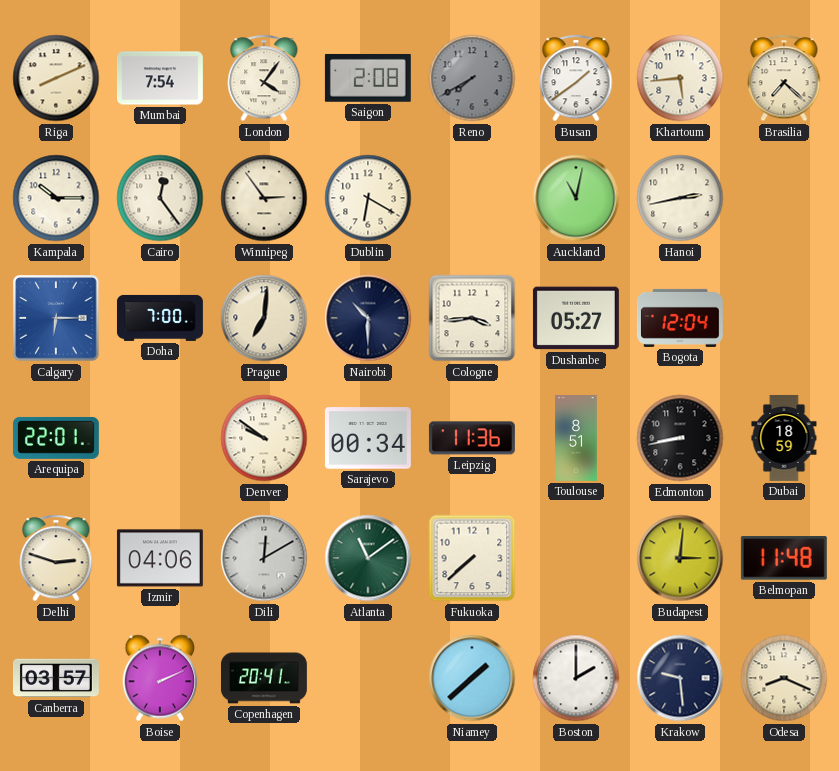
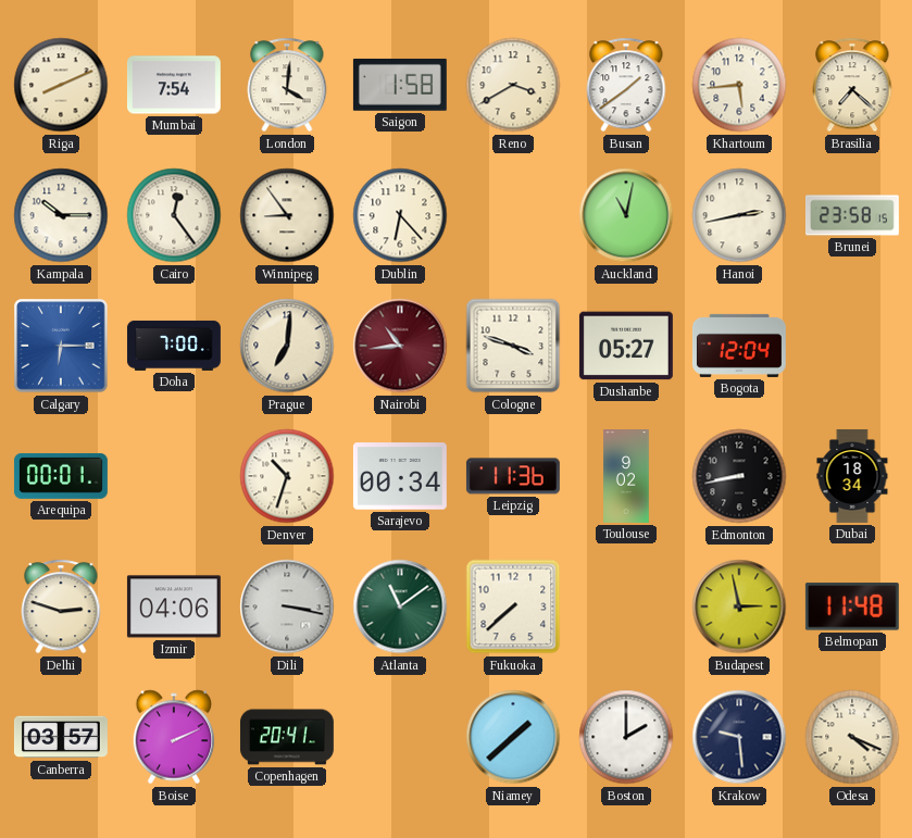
London: 4:06 -> 4:01
Saigon: 2:08 -> 1:58
Reno: 7:40 -> 3:40
Reno dial: grey -> cream
Winnipeg: 2:54 -> 8:54
Dublin: 6:20 -> 6:23
Brunei: none -> 23:58
Nairobi: 10:30 -> 10:44
Nairobi dial: navy -> burgundy
Cologne: 3:44 -> 3:48
Arequipa: 22:01 -> 00:01
Denver: 9:51 -> 10:33
Toulouse: 8:51 -> 9:02
Dubai: 18:59 -> 18:34
Dili: 12:10 -> 3:17
Budapest: 3:01 -> 2:58
Odesa: 8:19 -> 4:19
